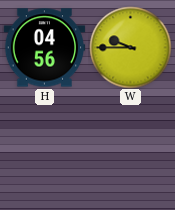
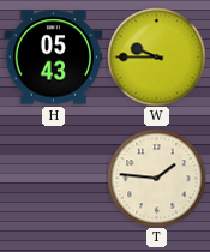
H: 04:56 -> 05:43
T: none -> 1:46
